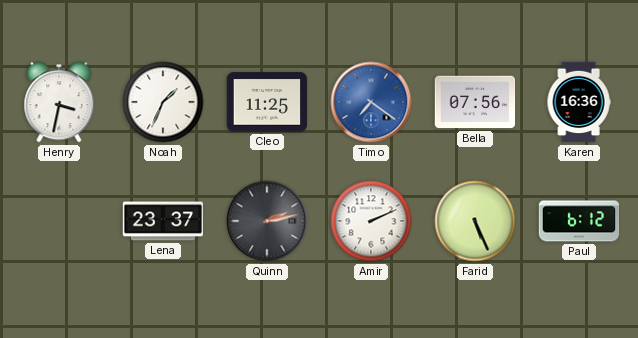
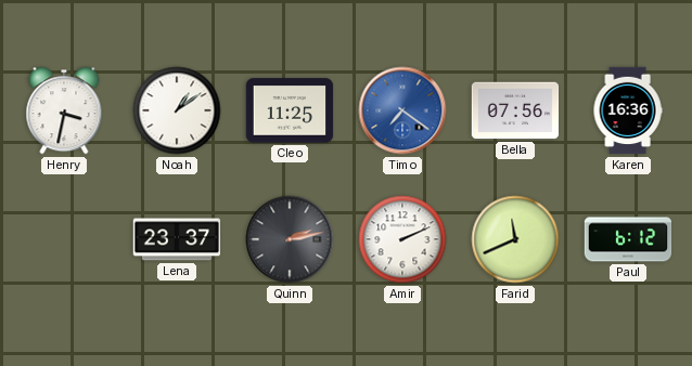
Noah: 1:34 -> 1:09
Farid: 5:26 -> 11:41
